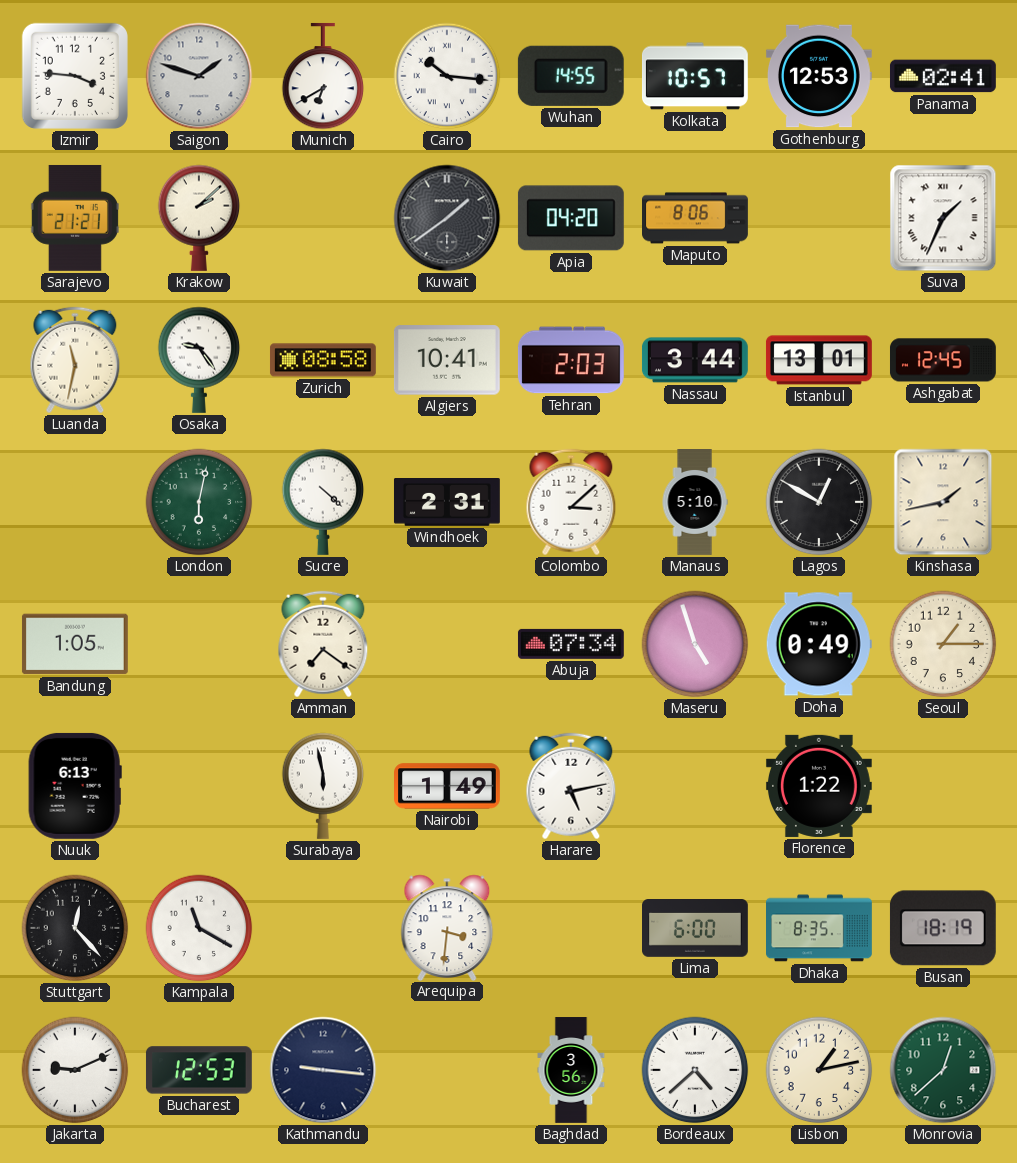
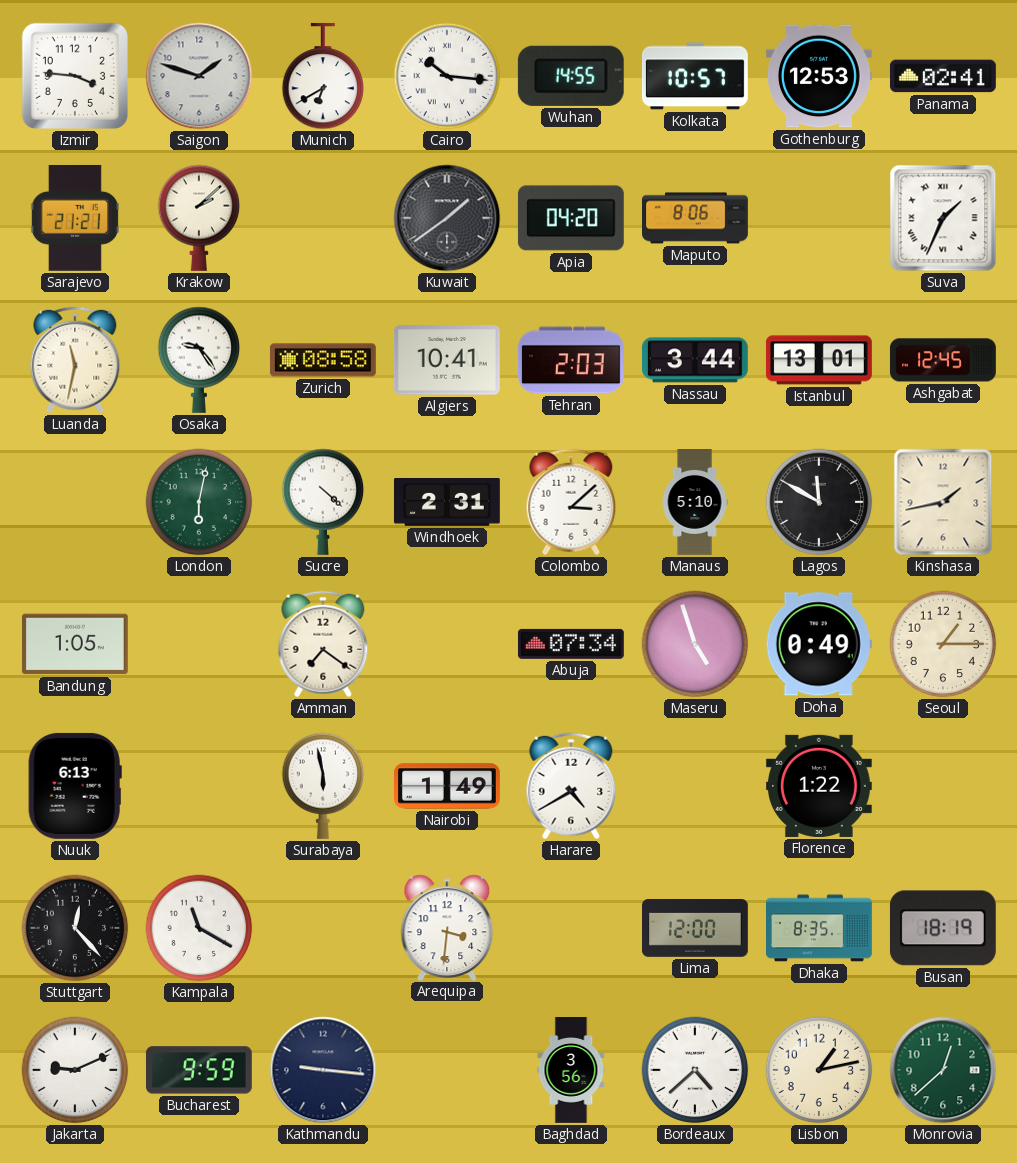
Lagos: 12:50 -> 11:50
Harare: 5:13 -> 4:40
Lima: 6:00 -> 12:00
Bucharest: 12:53 -> 9:59
